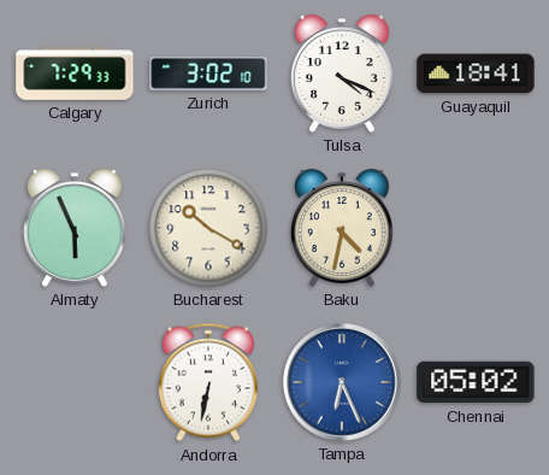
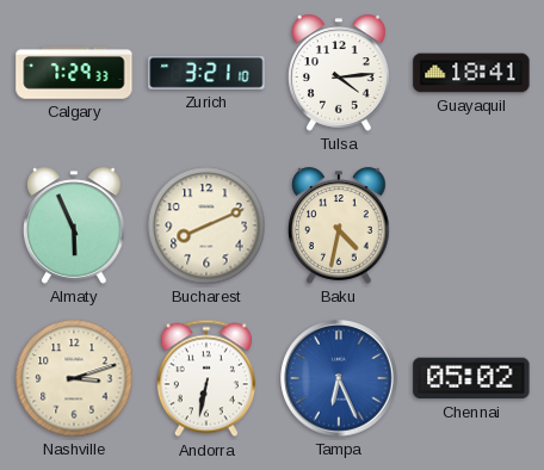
Zurich: 3:02 -> 3:21
Tulsa: 4:19 -> 4:14
Bucharest: 10:20 -> 8:11
Nashville: none -> 3:12
